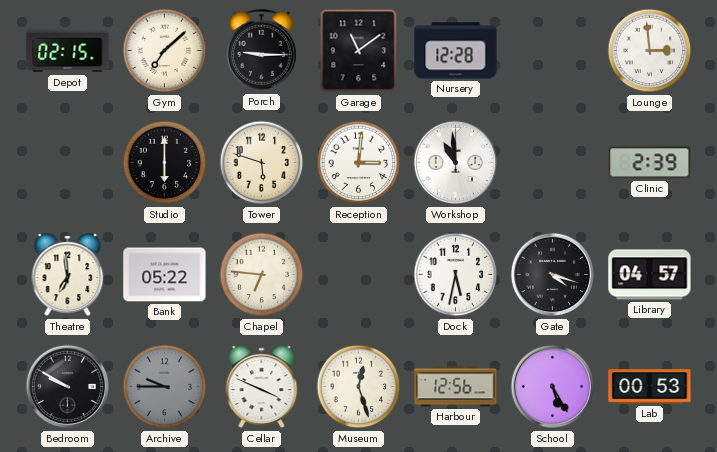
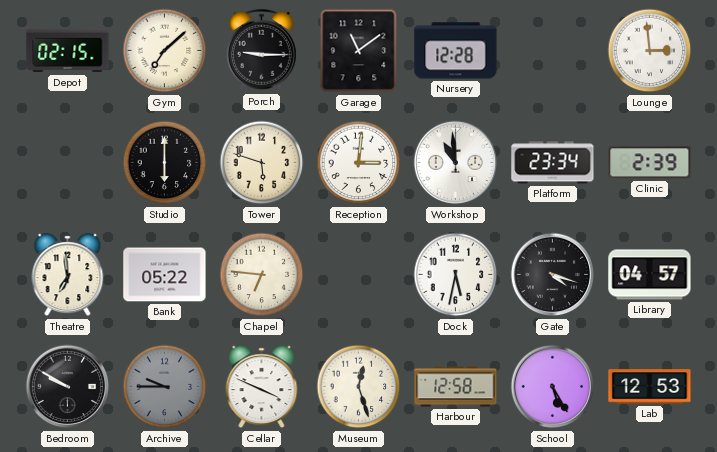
Platform: none -> 23:34
Harbour: 12:56 -> 12:58
Lab: 00:53 -> 12:53
